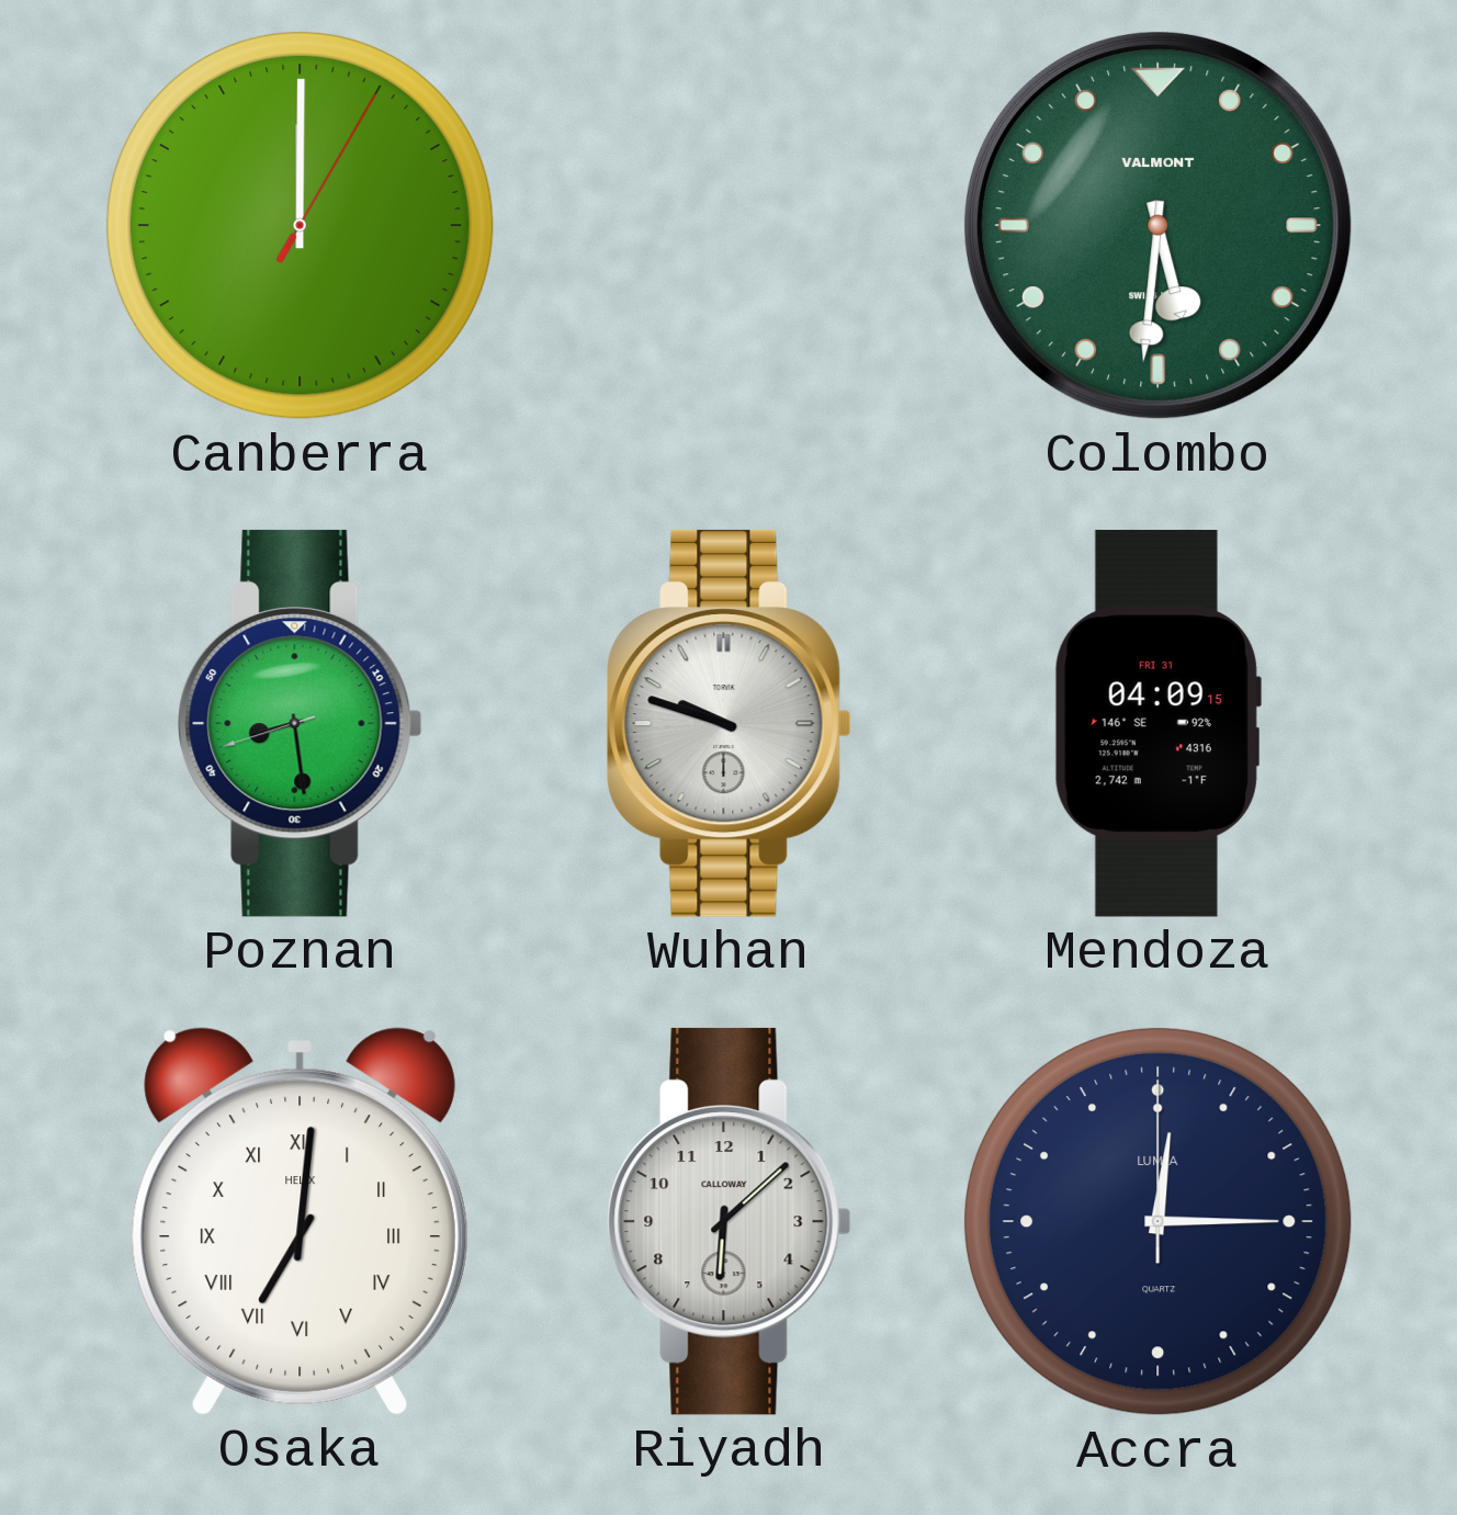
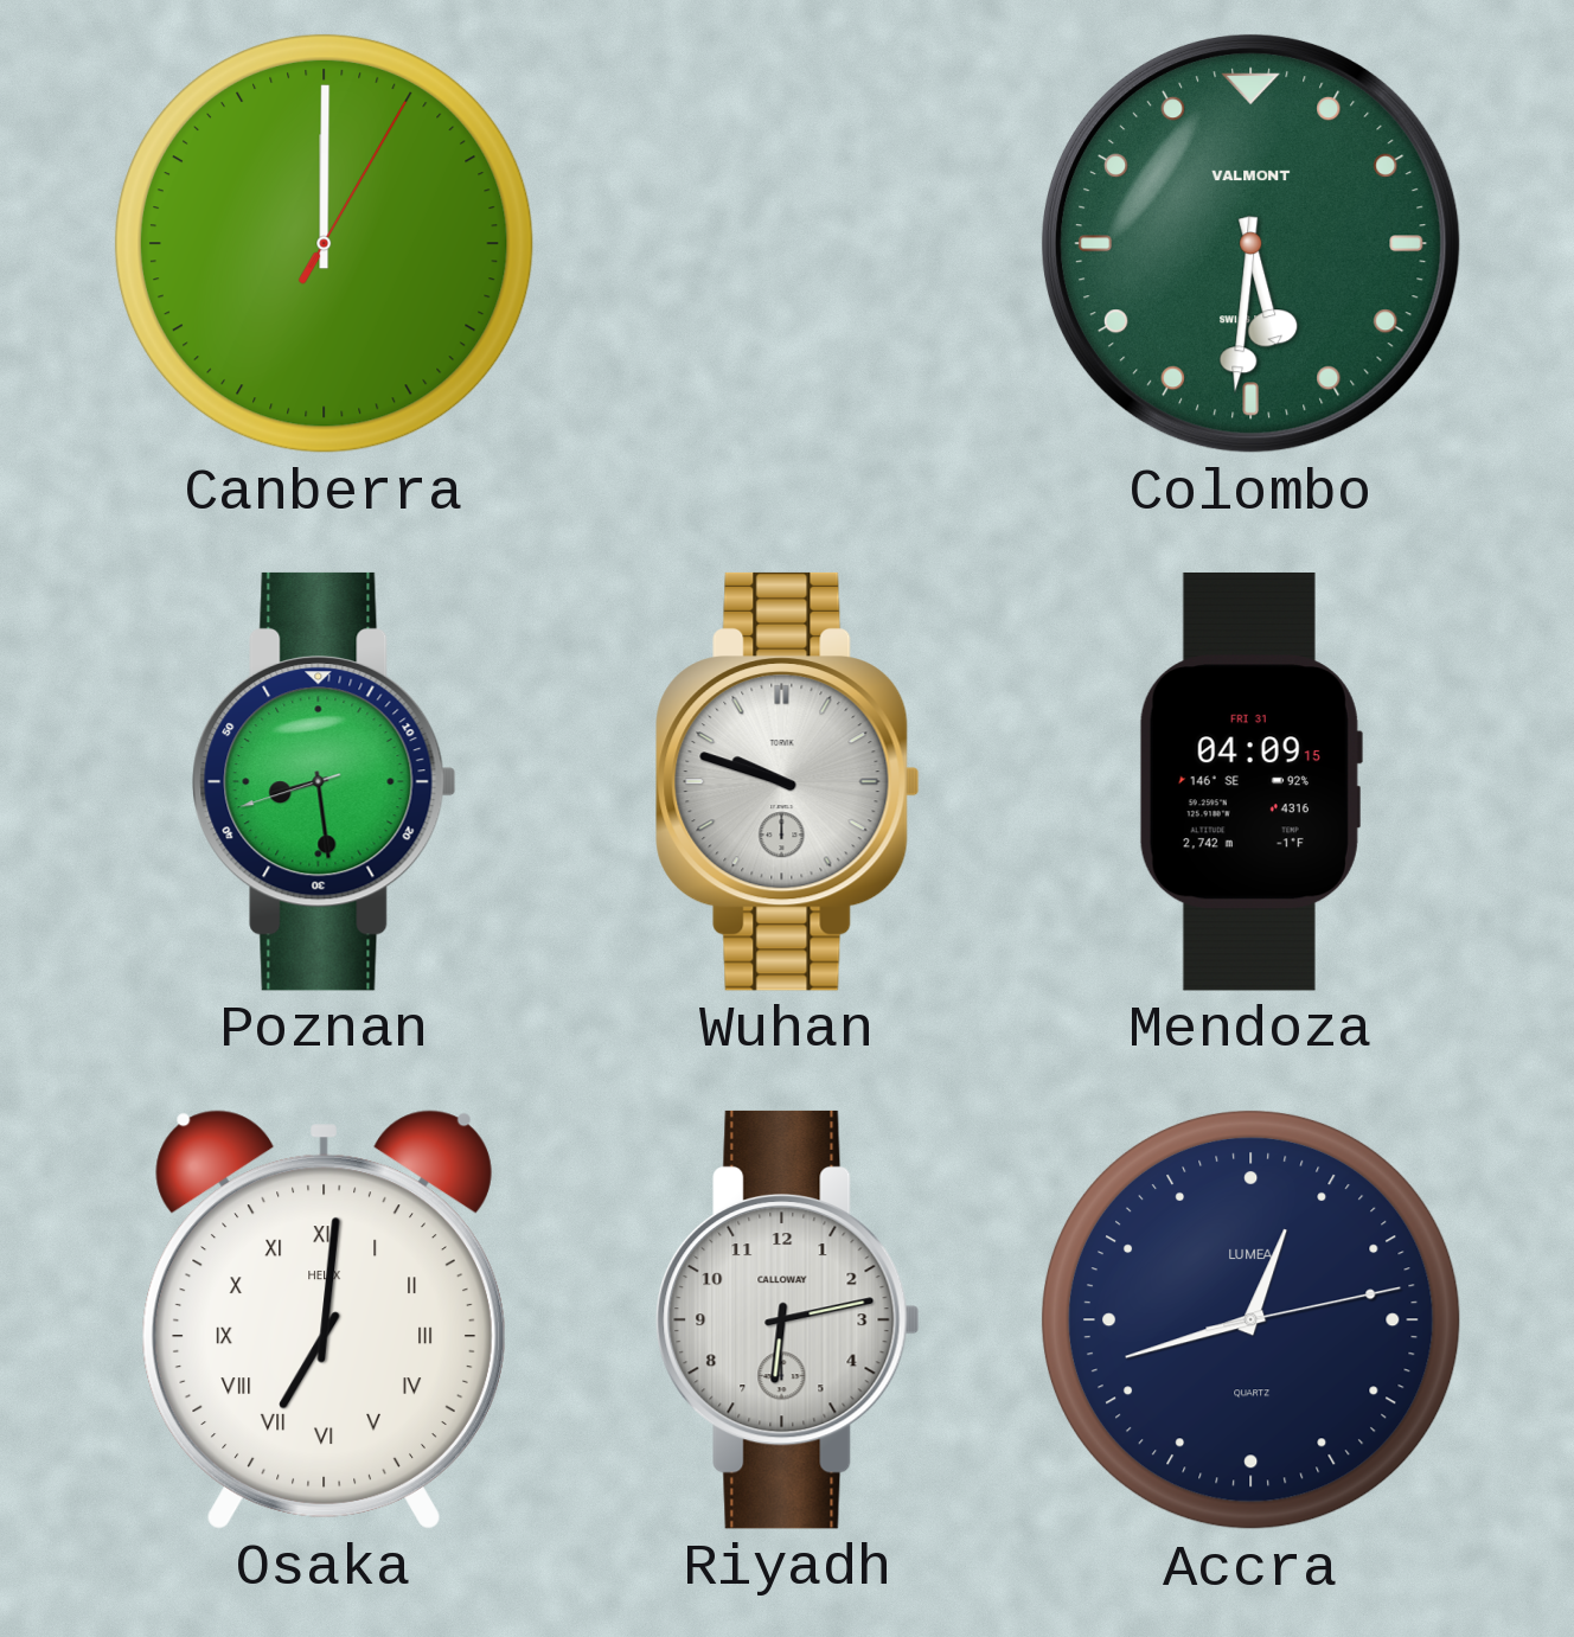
Riyadh: 6:08 -> 6:13
Accra: 12:15 -> 12:42
